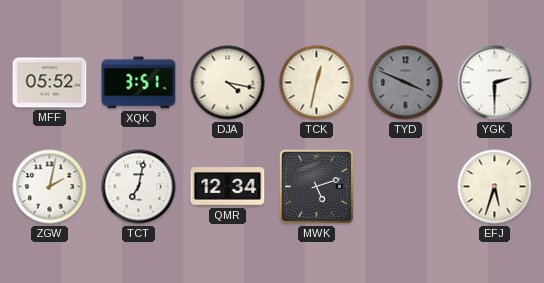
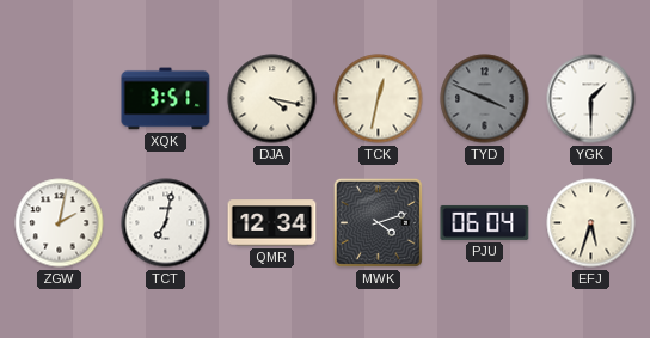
MFF: 05:52 -> none
YGK: 2:30 -> 1:30
MWK: 5:12 -> 4:12
PJU: none -> 06:04
